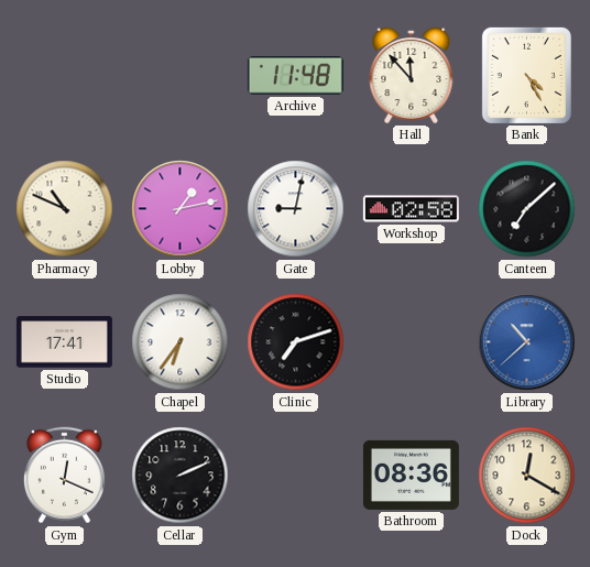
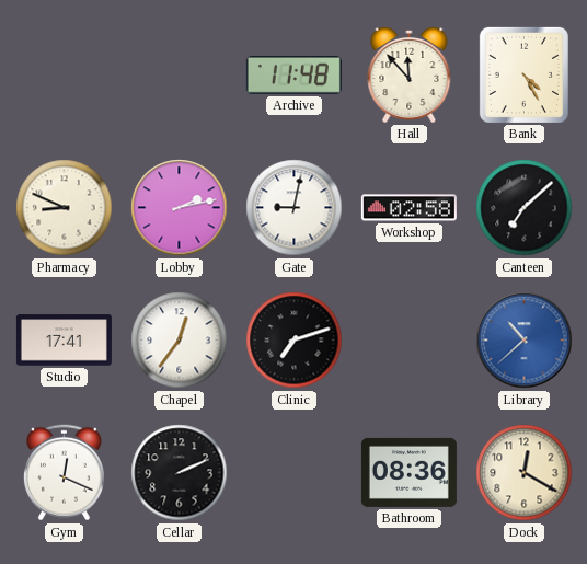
Pharmacy: 10:49 -> 8:49
Lobby: 1:13 -> 2:13
Chapel: 6:36 -> 12:36
